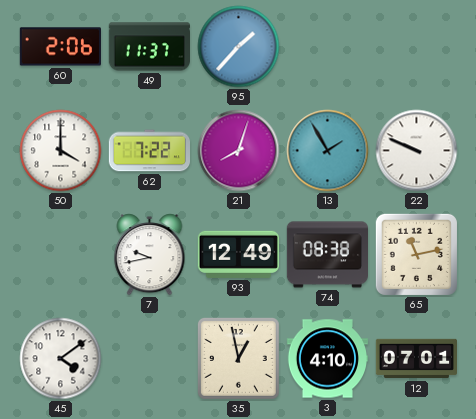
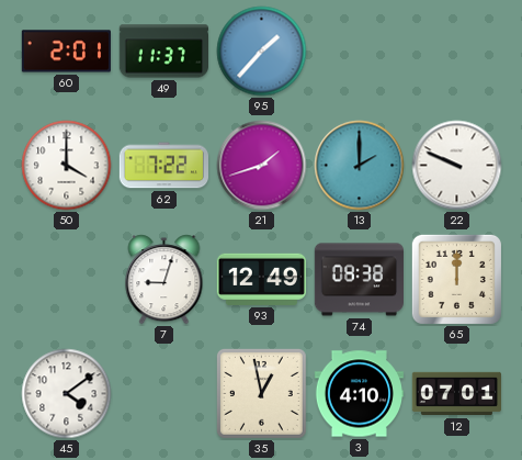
60: 2:06 -> 2:01
21: 8:03 -> 1:42
13: 1:55 -> 2:00
7: 9:43 -> 9:03
65: 11:13 -> 12:00
